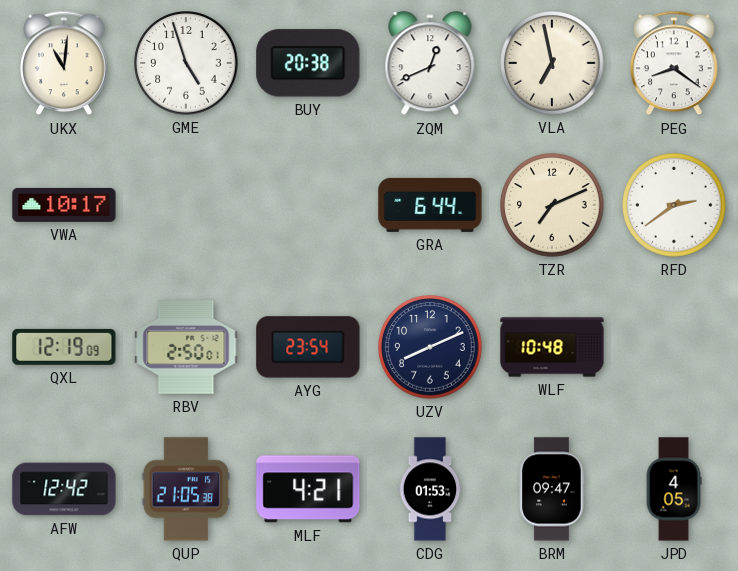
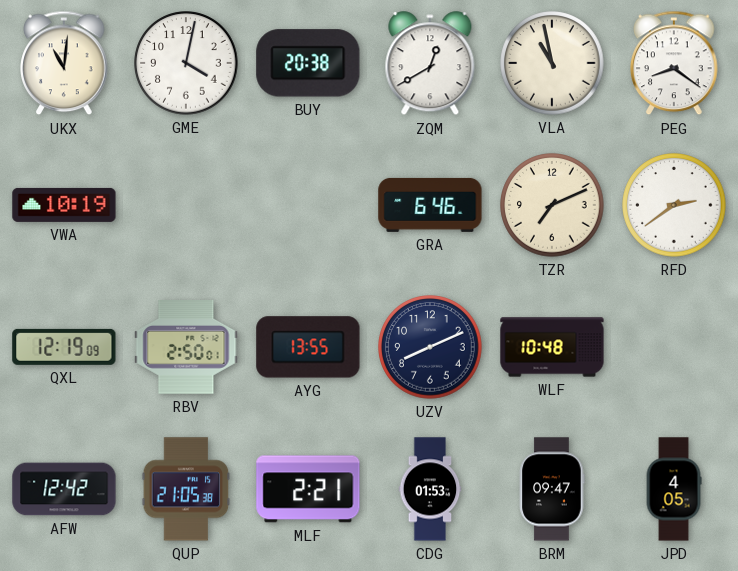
GME: 4:57 -> 4:02
ZQM: 12:41 -> 12:40
VLA: 6:58 -> 10:58
VWA: 10:17 -> 10:19
GRA: 6:44 -> 6:46
AYG: 23:54 -> 13:55
MLF: 4:21 -> 2:21
